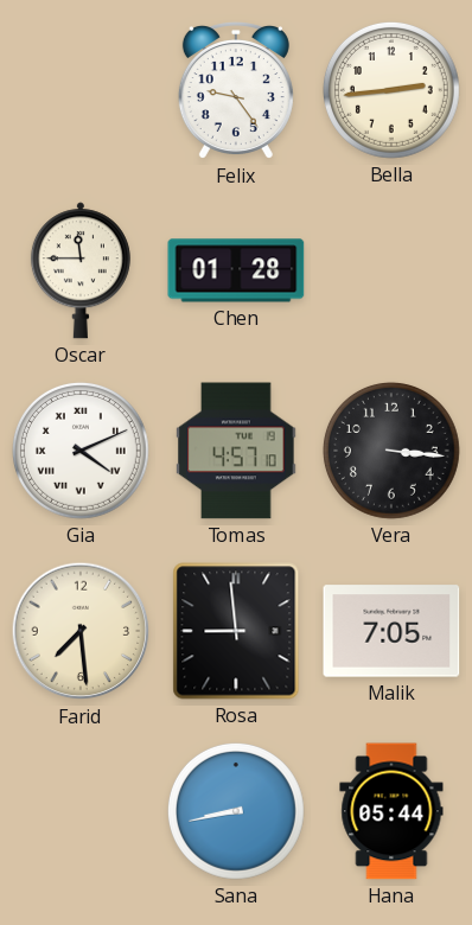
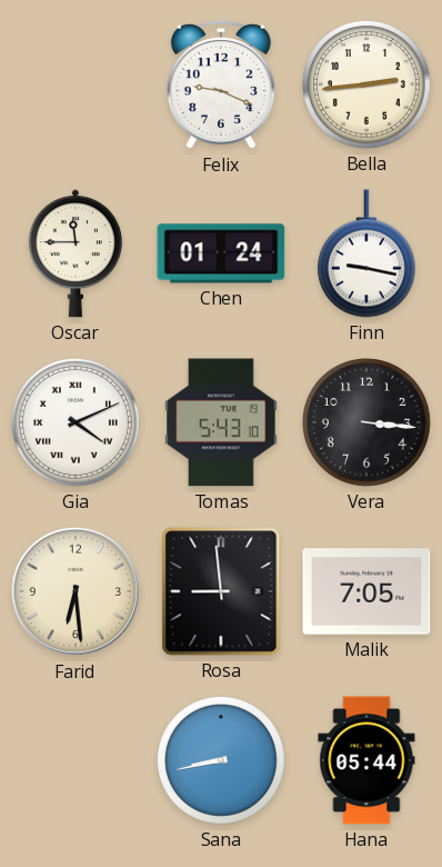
Felix: 9:24 -> 9:19
Chen: 01:28 -> 01:24
Finn: none -> 9:17
Tomas: 4:57 -> 5:43
Farid: 7:29 -> 6:29
